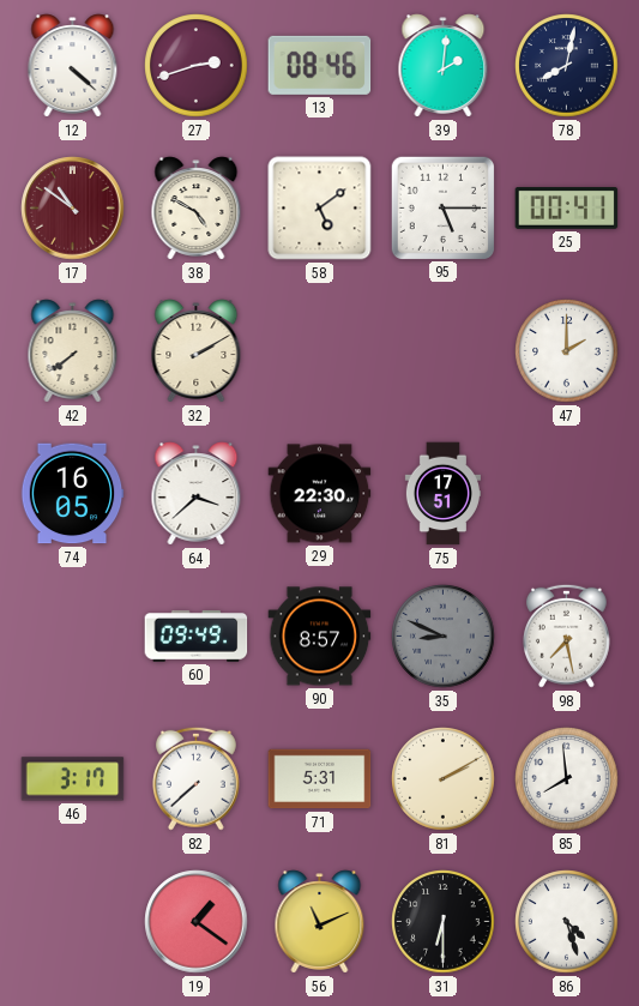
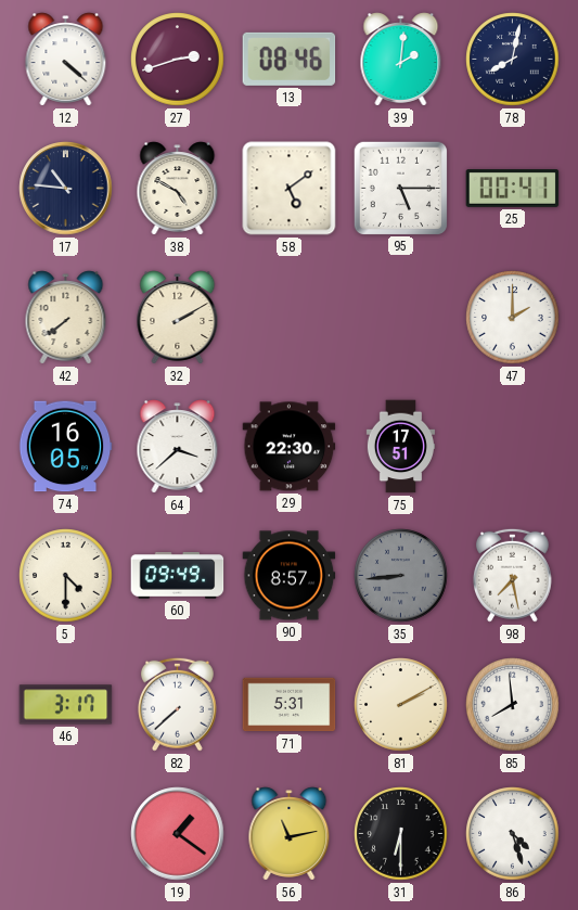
17: 10:51 -> 10:46
17 dial: burgundy -> navy
5: none -> 4:30
35: 8:49 -> 8:44
56: 11:11 -> 11:13
